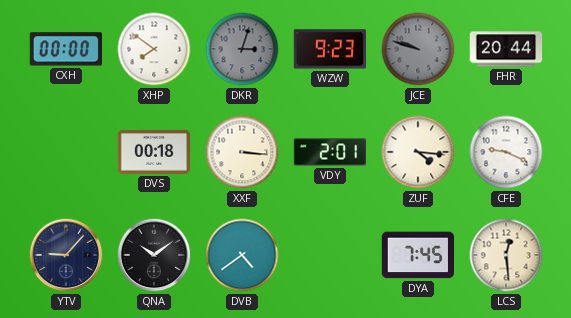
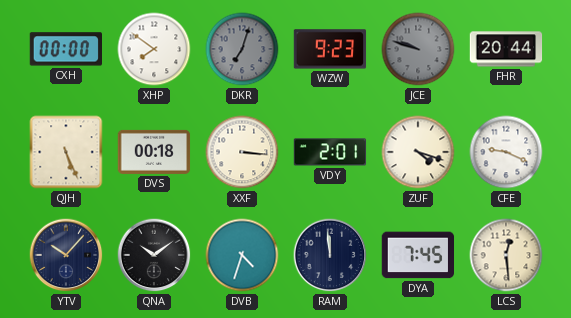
DKR: 3:03 -> 7:03
QJH: none -> 5:26
ZUF: 4:16 -> 4:18
YTV: 9:07 -> 10:07
DVB: 4:39 -> 4:33
RAM: none -> 11:59
